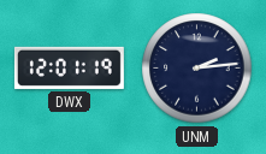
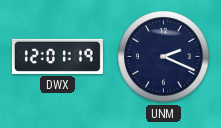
UNM: 2:14 -> 2:19
